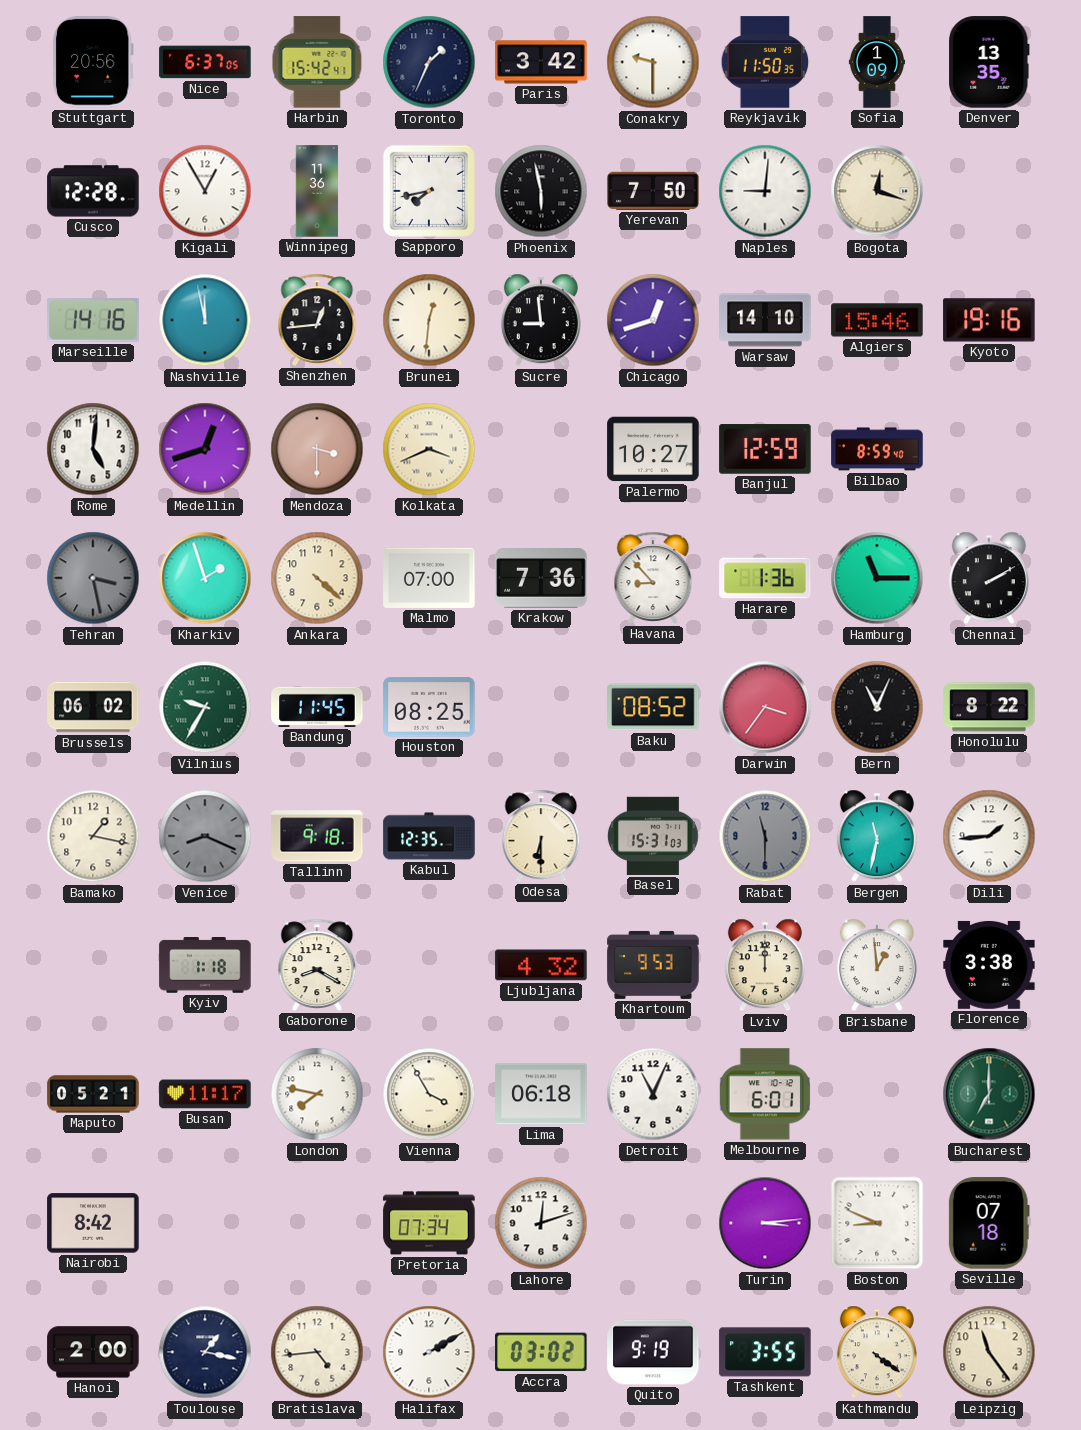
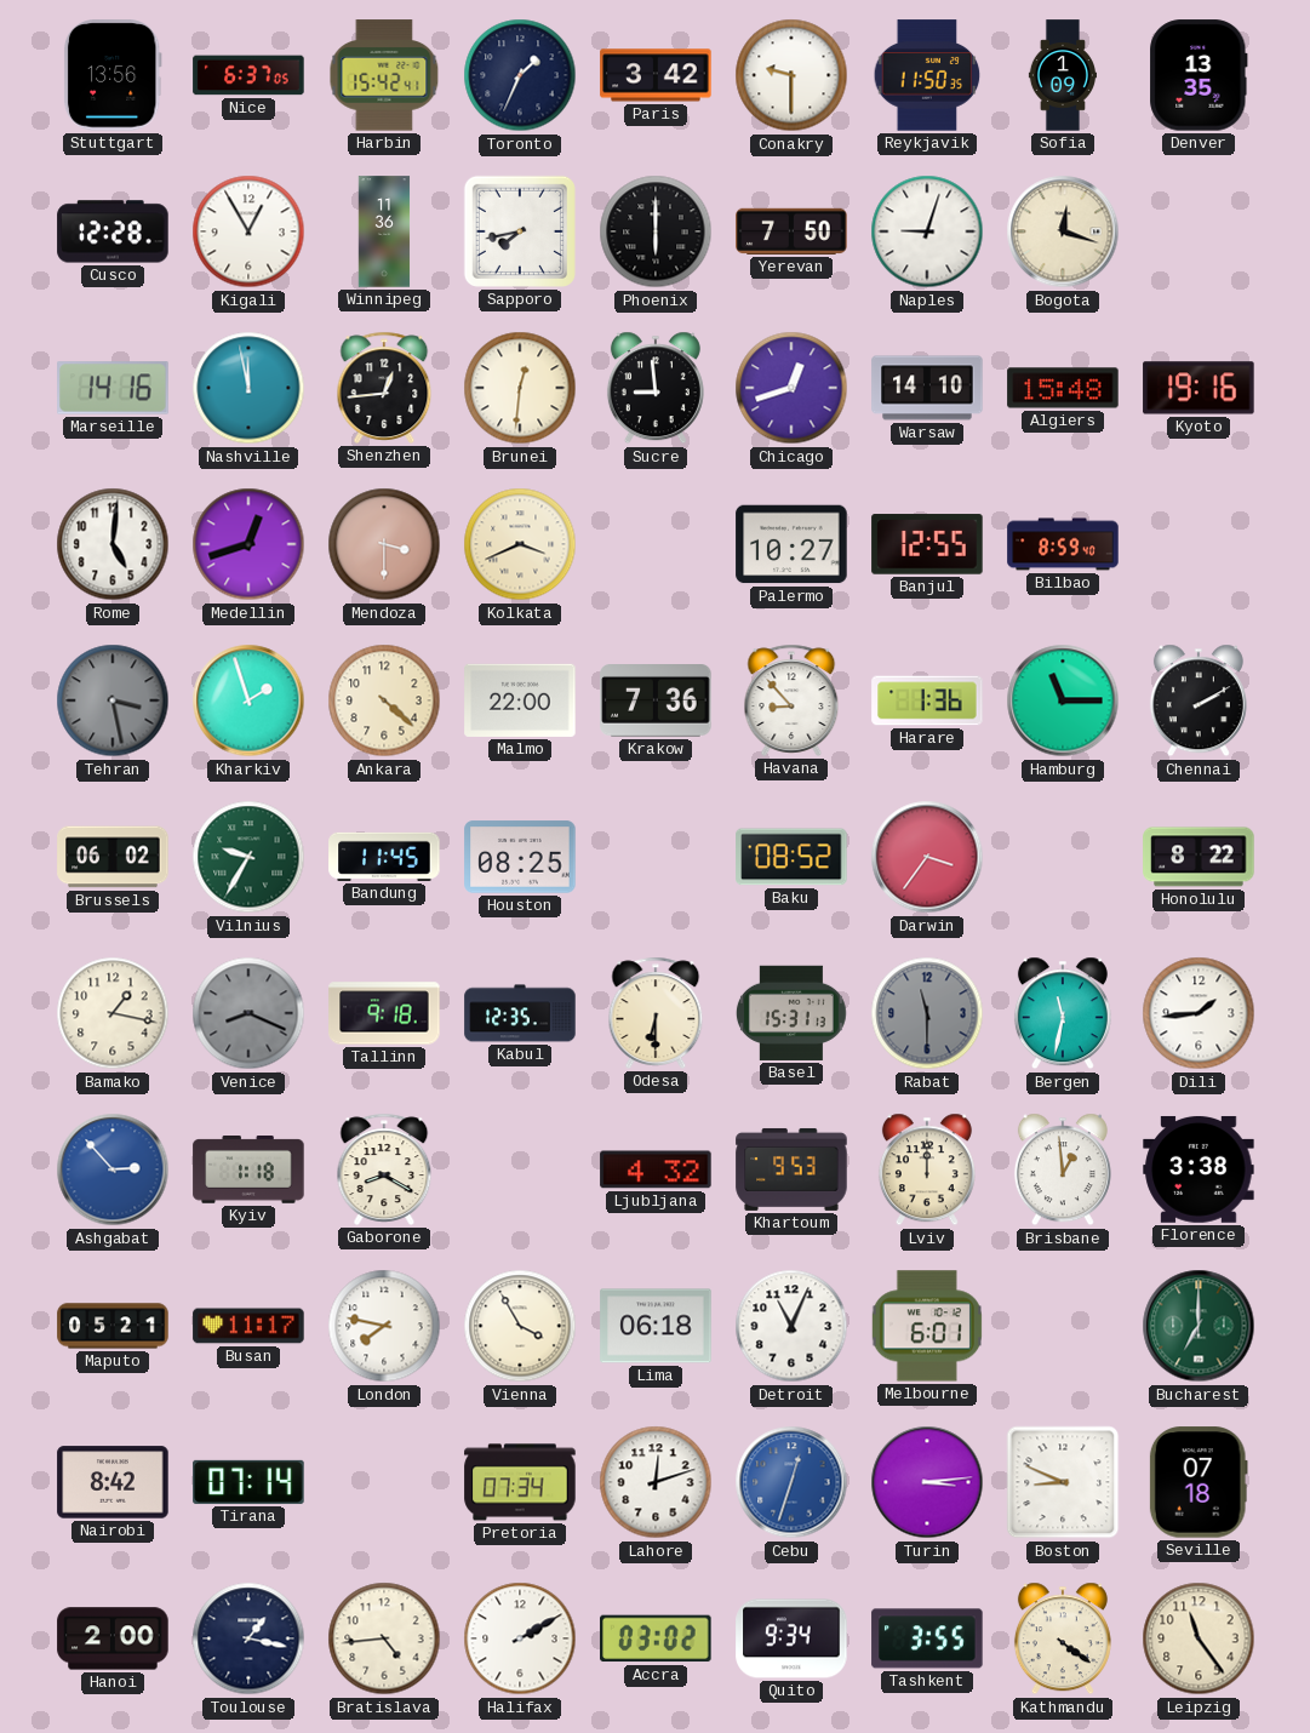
Stuttgart: 20:56 -> 13:56
Phoenix: 5:58 -> 6:00
Naples: 9:01 -> 9:03
Algiers: 15:46 -> 15:48
Banjul: 12:59 -> 12:55
Malmo: 07:00 -> 22:00
Bern: 11:04 -> none
Basel: 15:31:03 -> 15:31:13
Ashgabat: none -> 2:53
Tirana: none -> 07:14
Cebu: none -> 12:33
Quito: 9:19 -> 9:34
